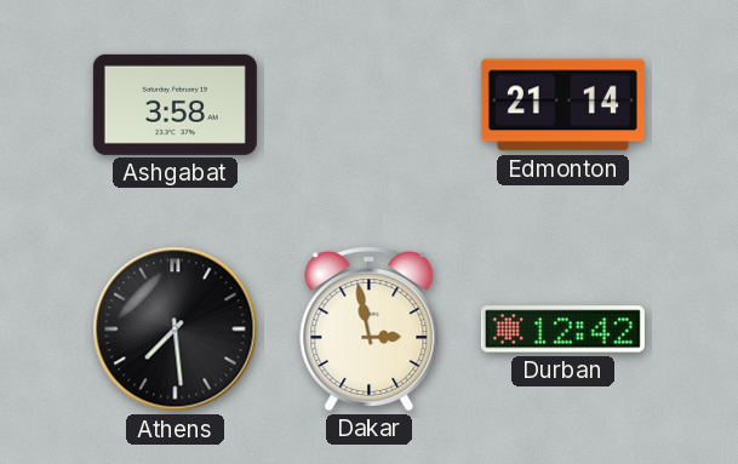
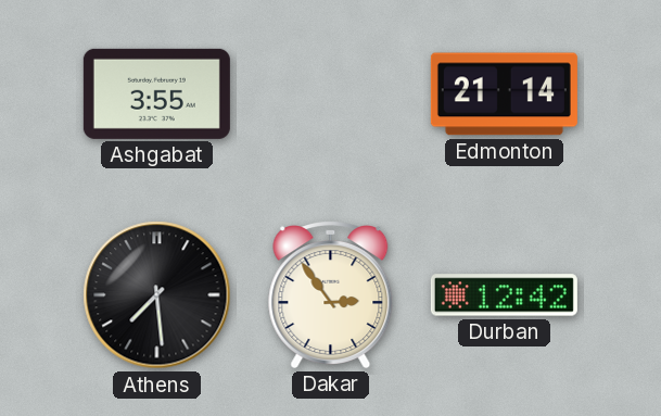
Ashgabat: 3:58 -> 3:55
Dakar: 2:58 -> 2:54
